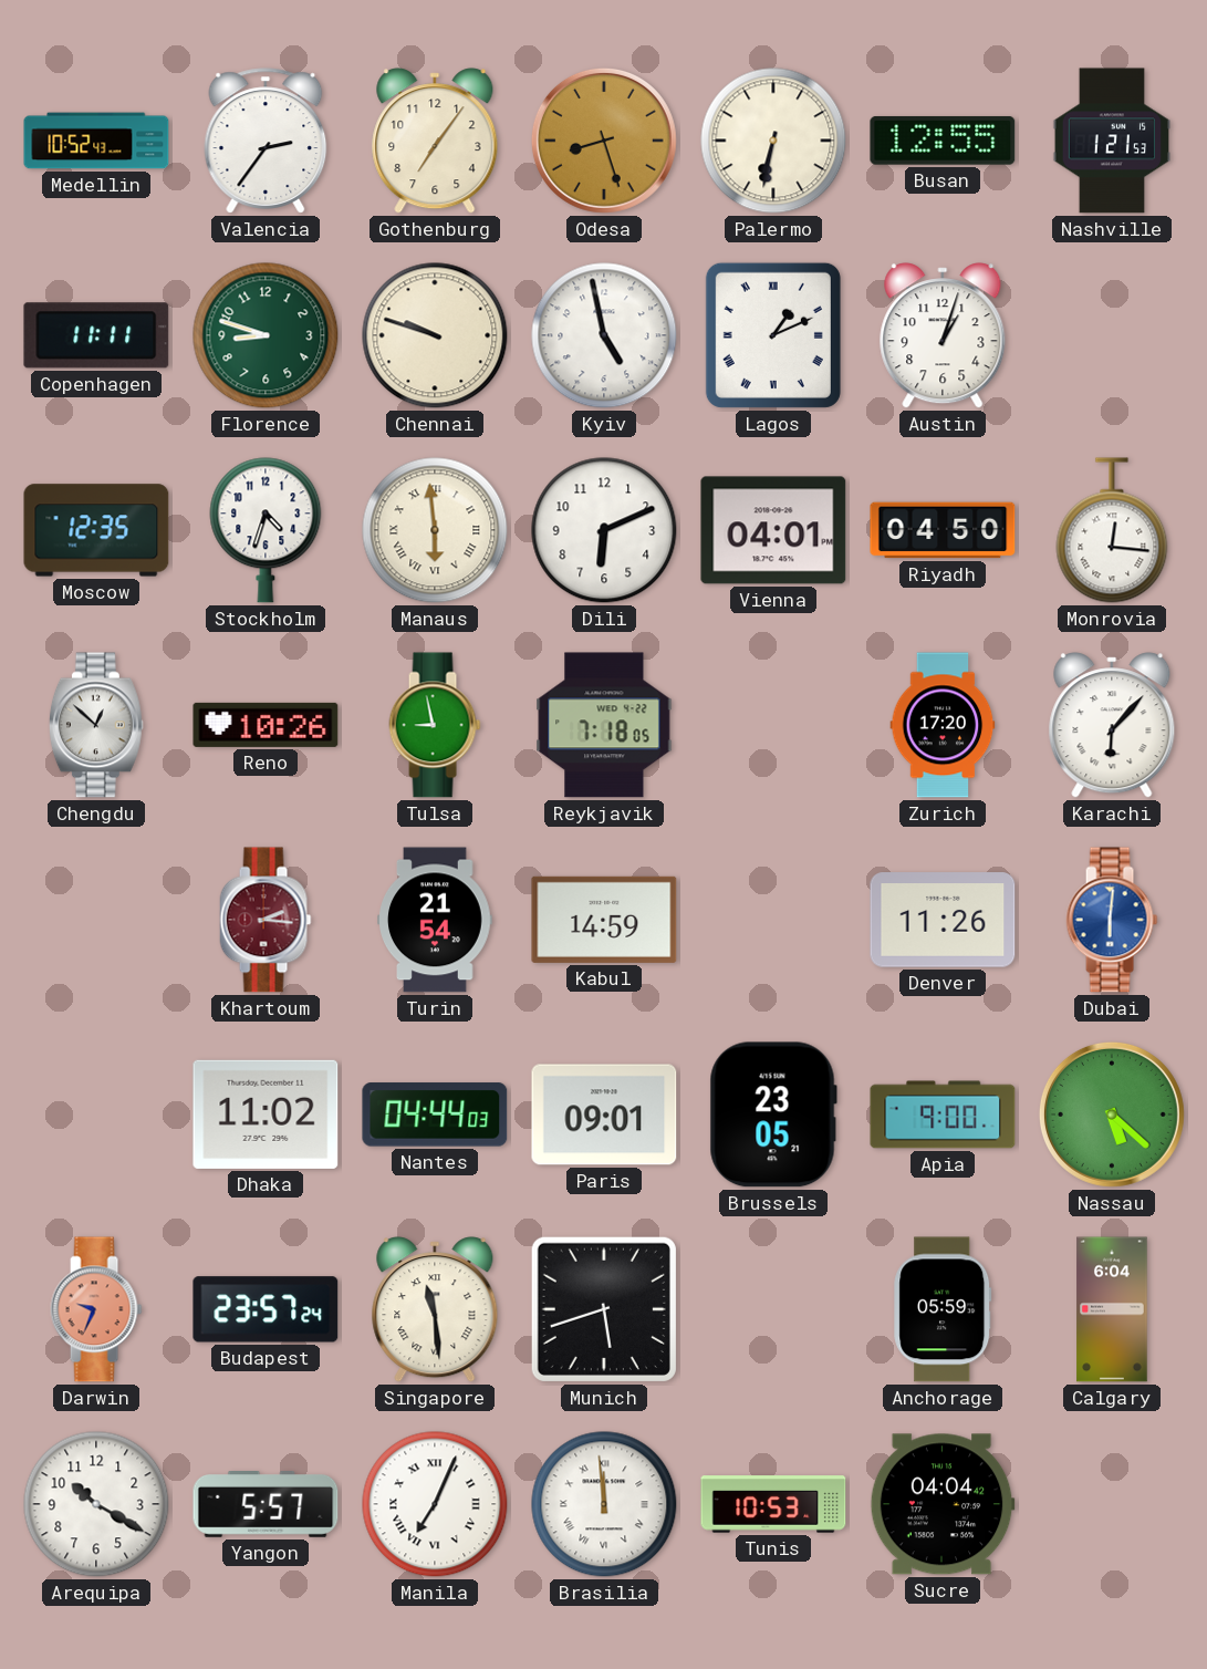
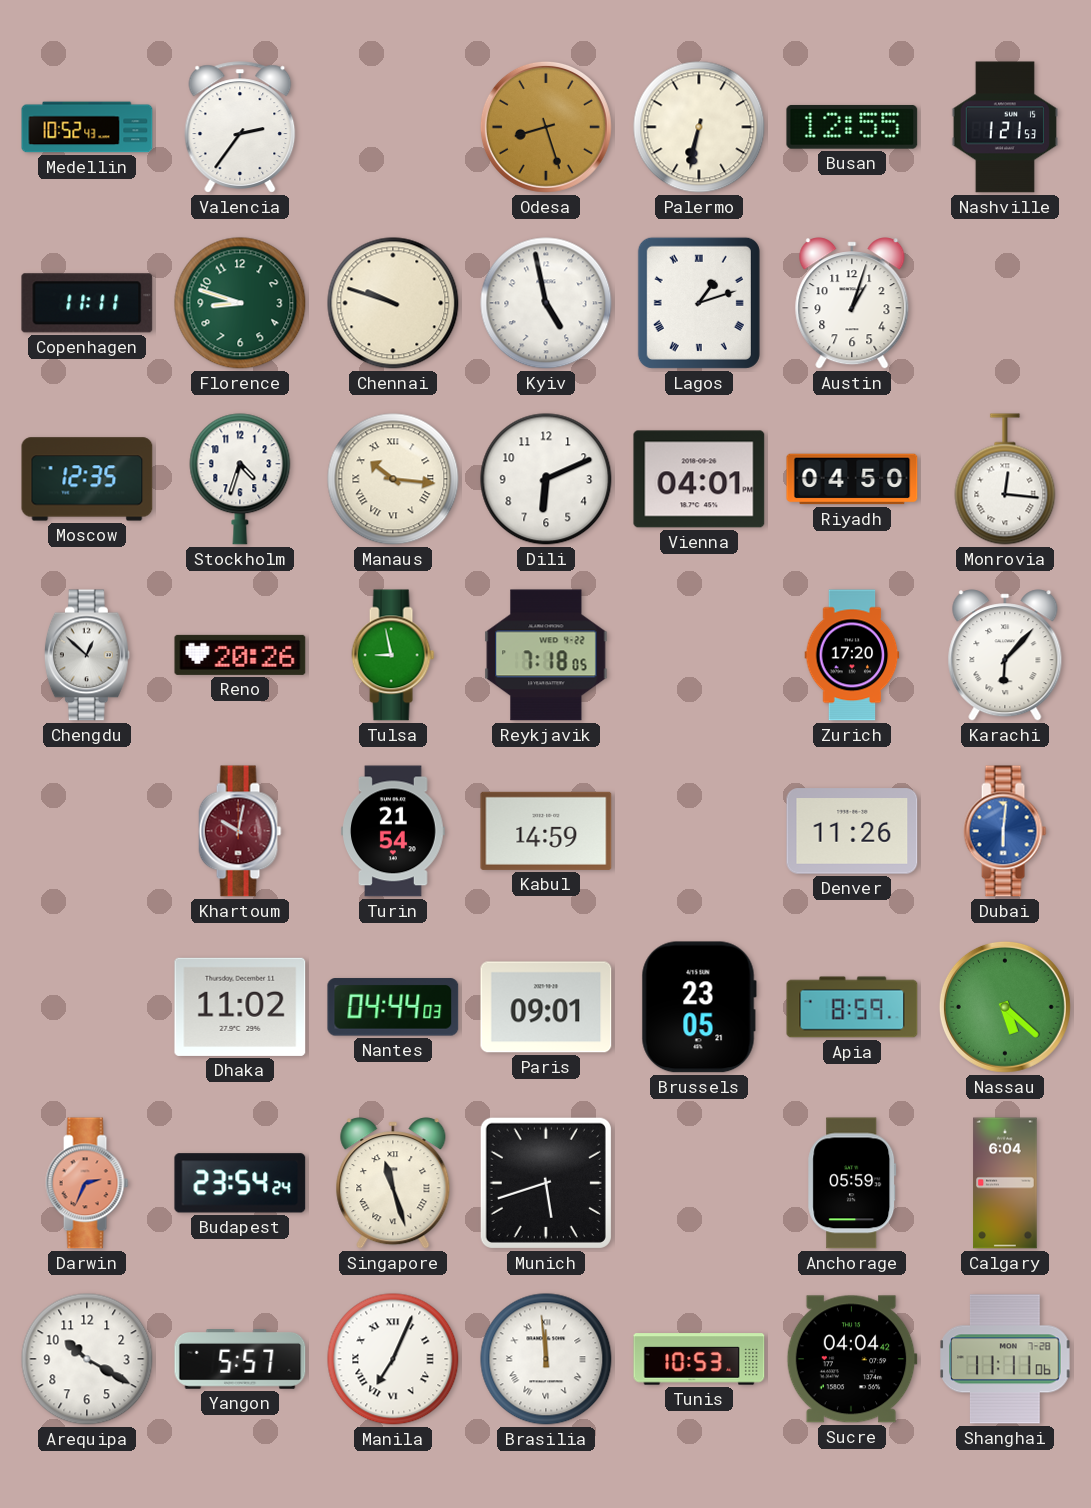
Gothenburg: 7:06 -> none
Lagos: 1:11 -> 1:12
Manaus: 5:59 -> 10:16
Reno: 10:26 -> 20:26
Khartoum: 2:16 -> 10:02
Apia: 9:00 -> 8:59
Darwin: 9:34 -> 2:34
Budapest: 23:57 -> 23:54
Singapore: 11:29 -> 11:27
Shanghai: none -> 11:11
